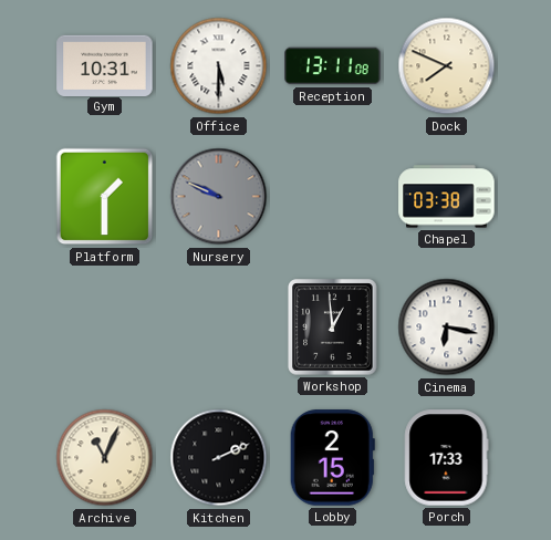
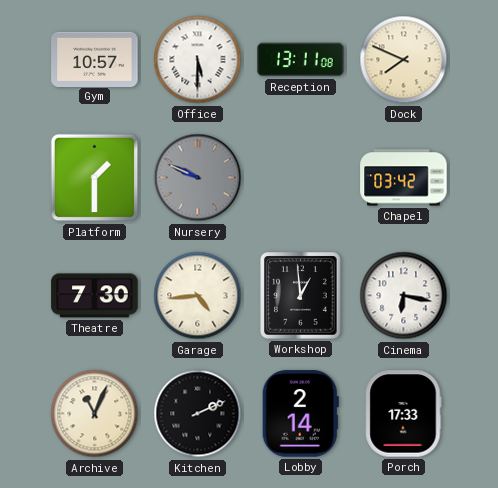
Gym: 10:31 -> 10:57
Chapel: 03:38 -> 03:42
Theatre: none -> 7:30
Garage: none -> 4:44
Lobby: 2:15 -> 2:14
